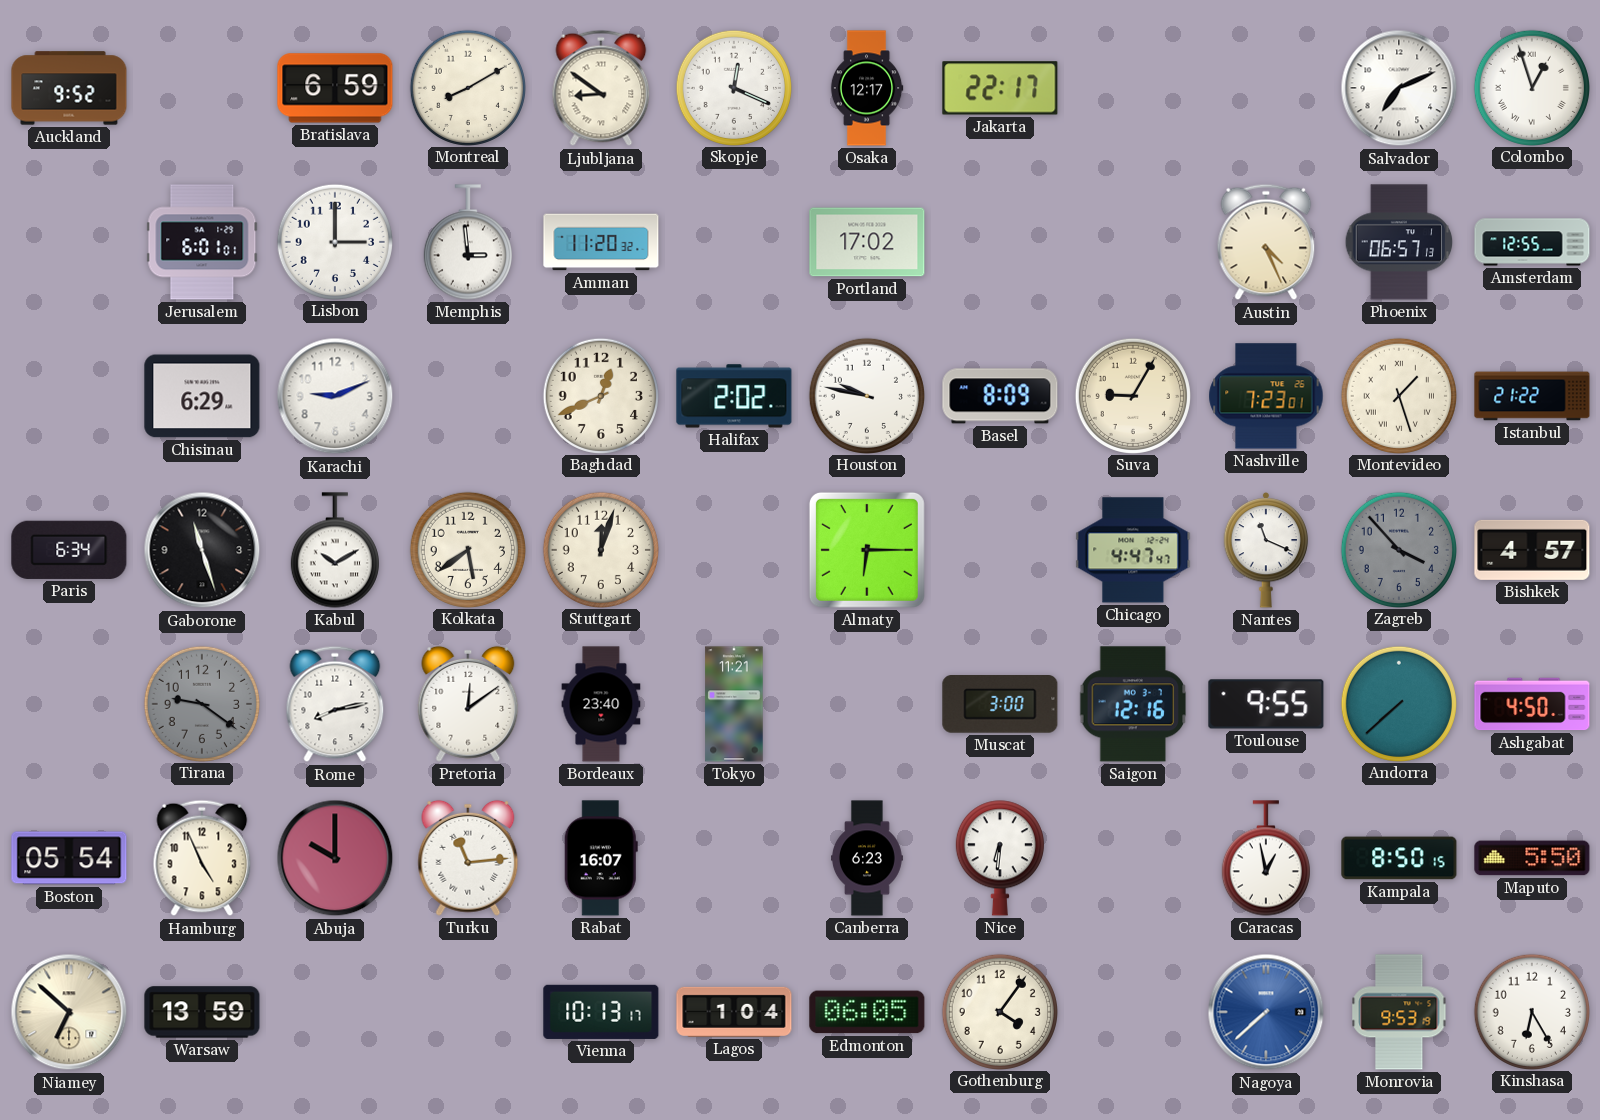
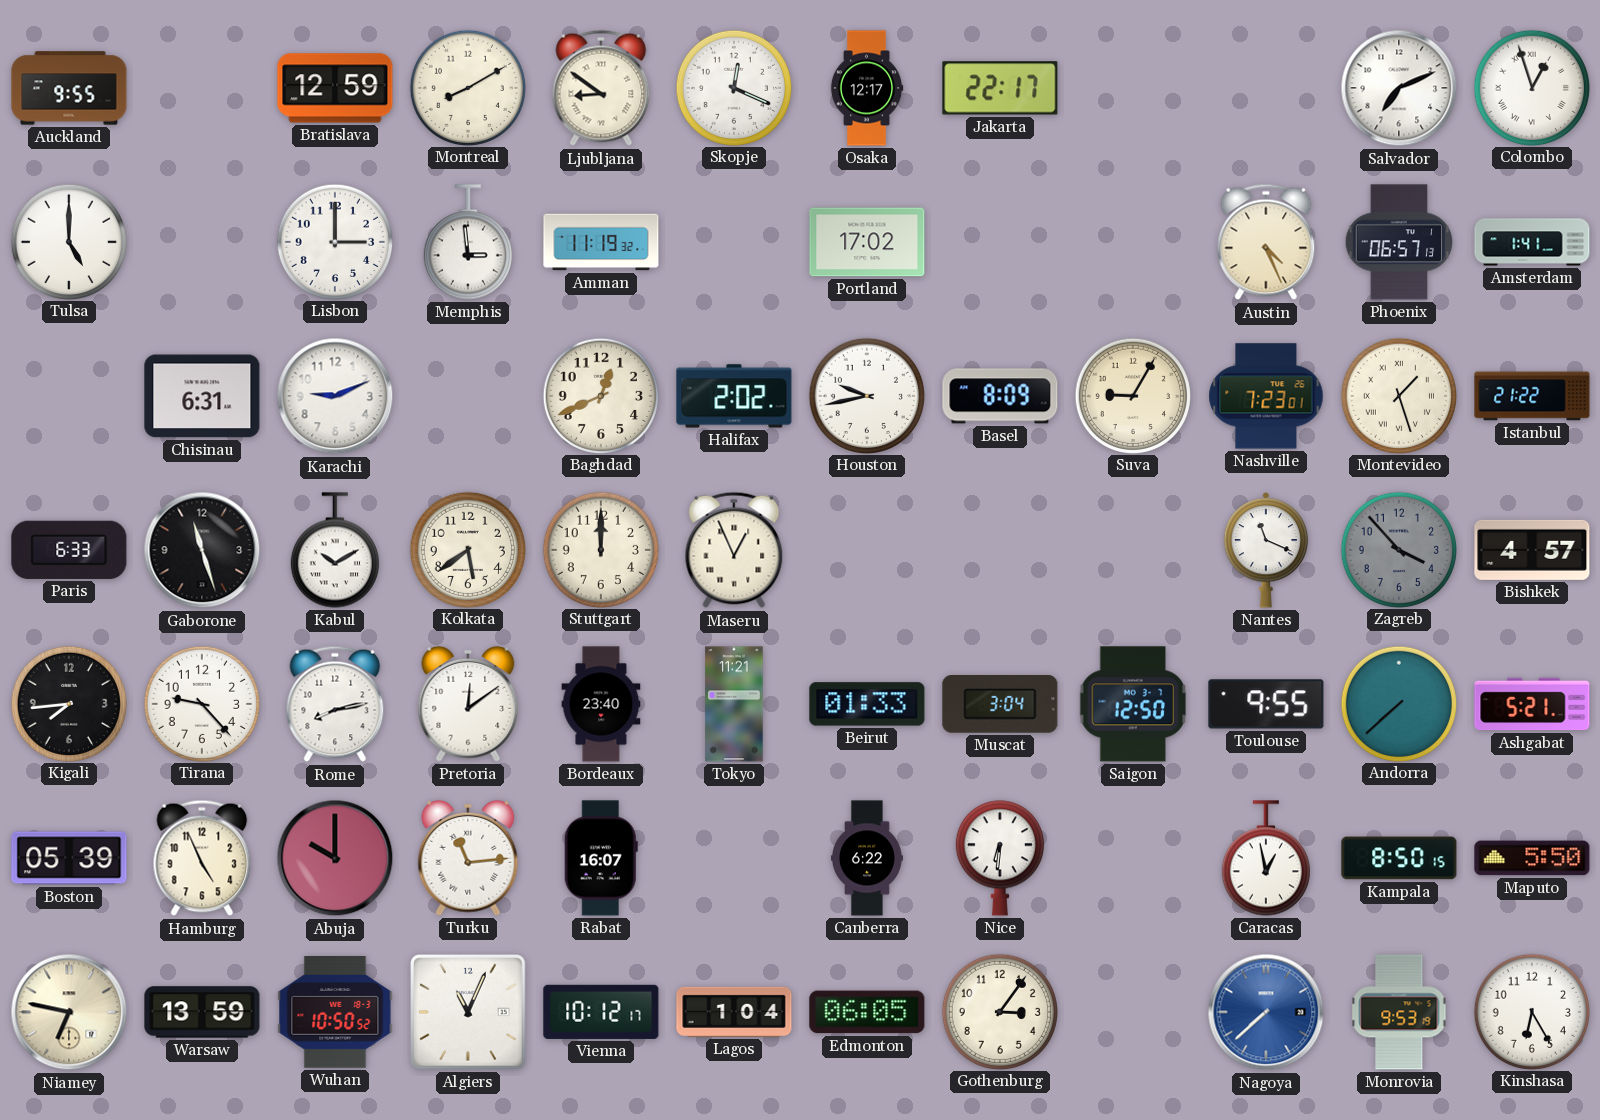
Auckland: 9:52 -> 9:55
Bratislava: 6:59 -> 12:59
Tulsa: none -> 5:00
Jerusalem: 6:01 -> none
Amman: 11:20 -> 11:19
Amsterdam: 12:55 -> 1:41
Chisinau: 6:29 -> 6:31
Houston: 9:47 -> 9:43
Paris: 6:34 -> 6:33
Stuttgart: 12:03 -> 12:00
Maseru: none -> 12:56
Almaty: 6:15 -> none
Chicago: 4:47 -> none
Kigali: none -> 7:44
Tirana: 9:21 -> 9:23
Tirana dial: grey -> white
Beirut: none -> 01:33
Muscat: 3:00 -> 3:04
Saigon: 12:16 -> 12:50
Ashgabat: 4:50 -> 5:21
Boston: 05:54 -> 05:39
Canberra: 6:23 -> 6:22
Niamey: 6:52 -> 6:47
Wuhan: none -> 10:50
Algiers: none -> 11:04
Vienna: 10:13 -> 10:12
Gothenburg: 4:06 -> 3:06
